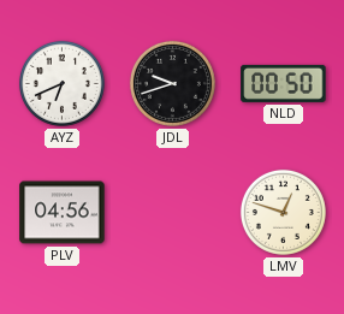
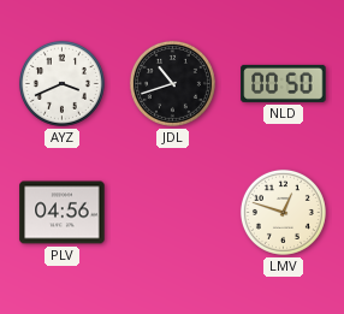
AYZ: 6:41 -> 3:41
JDL: 9:42 -> 10:42
